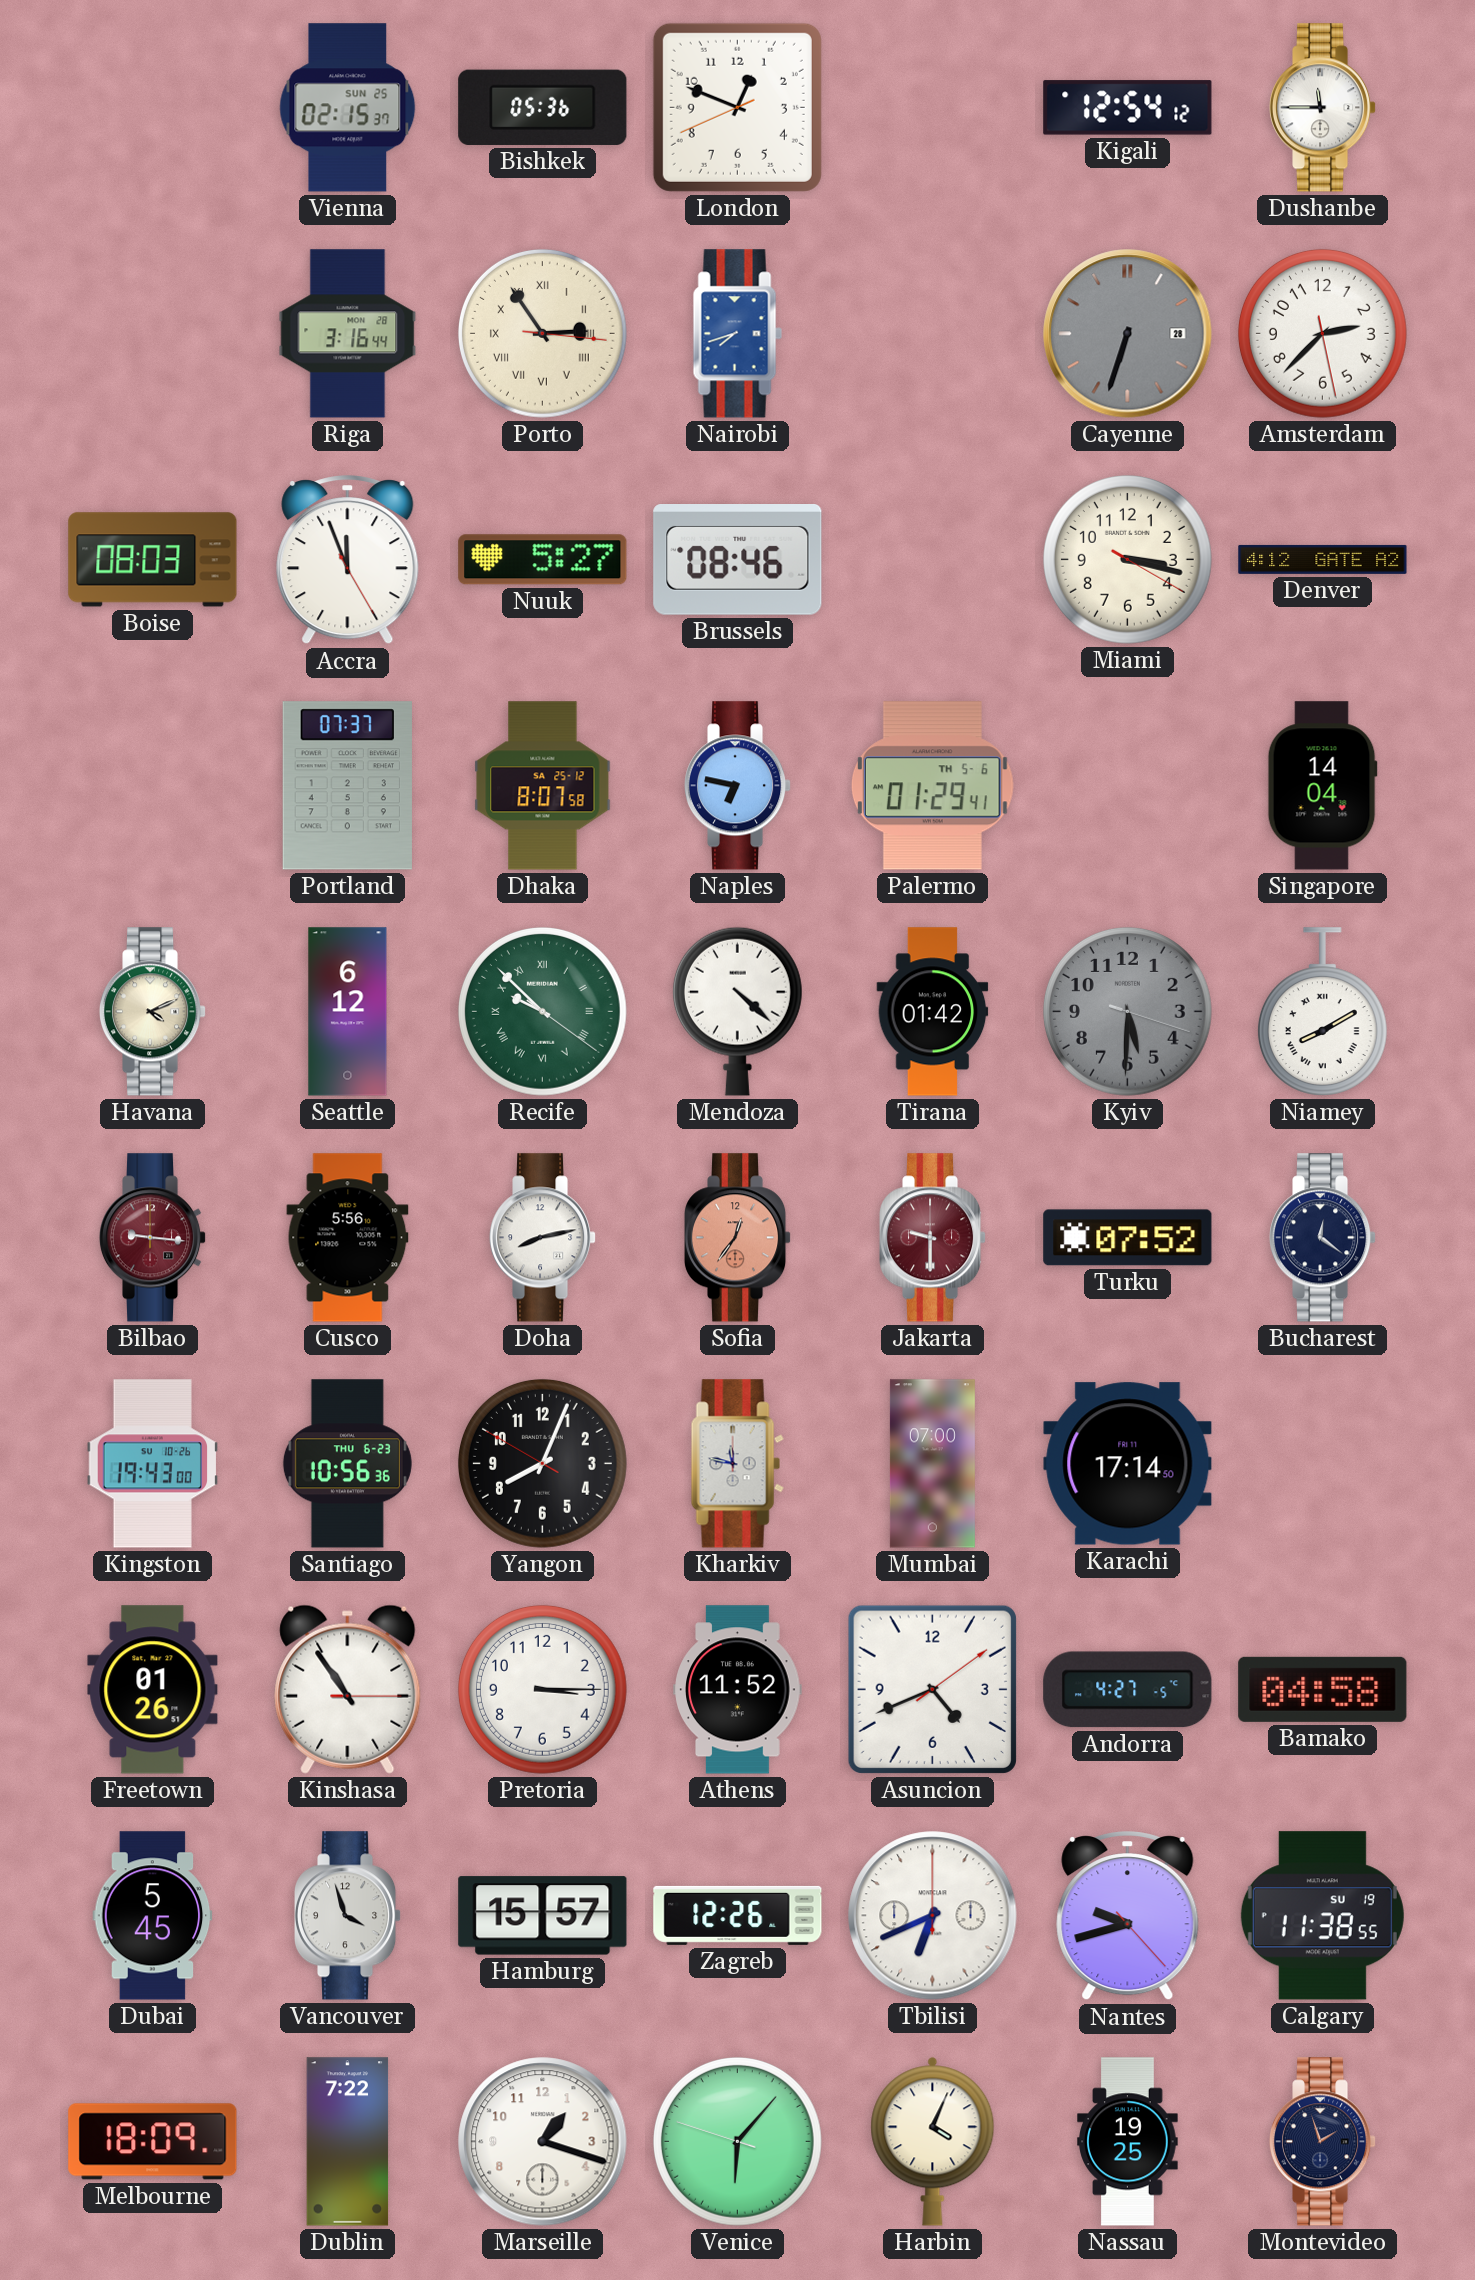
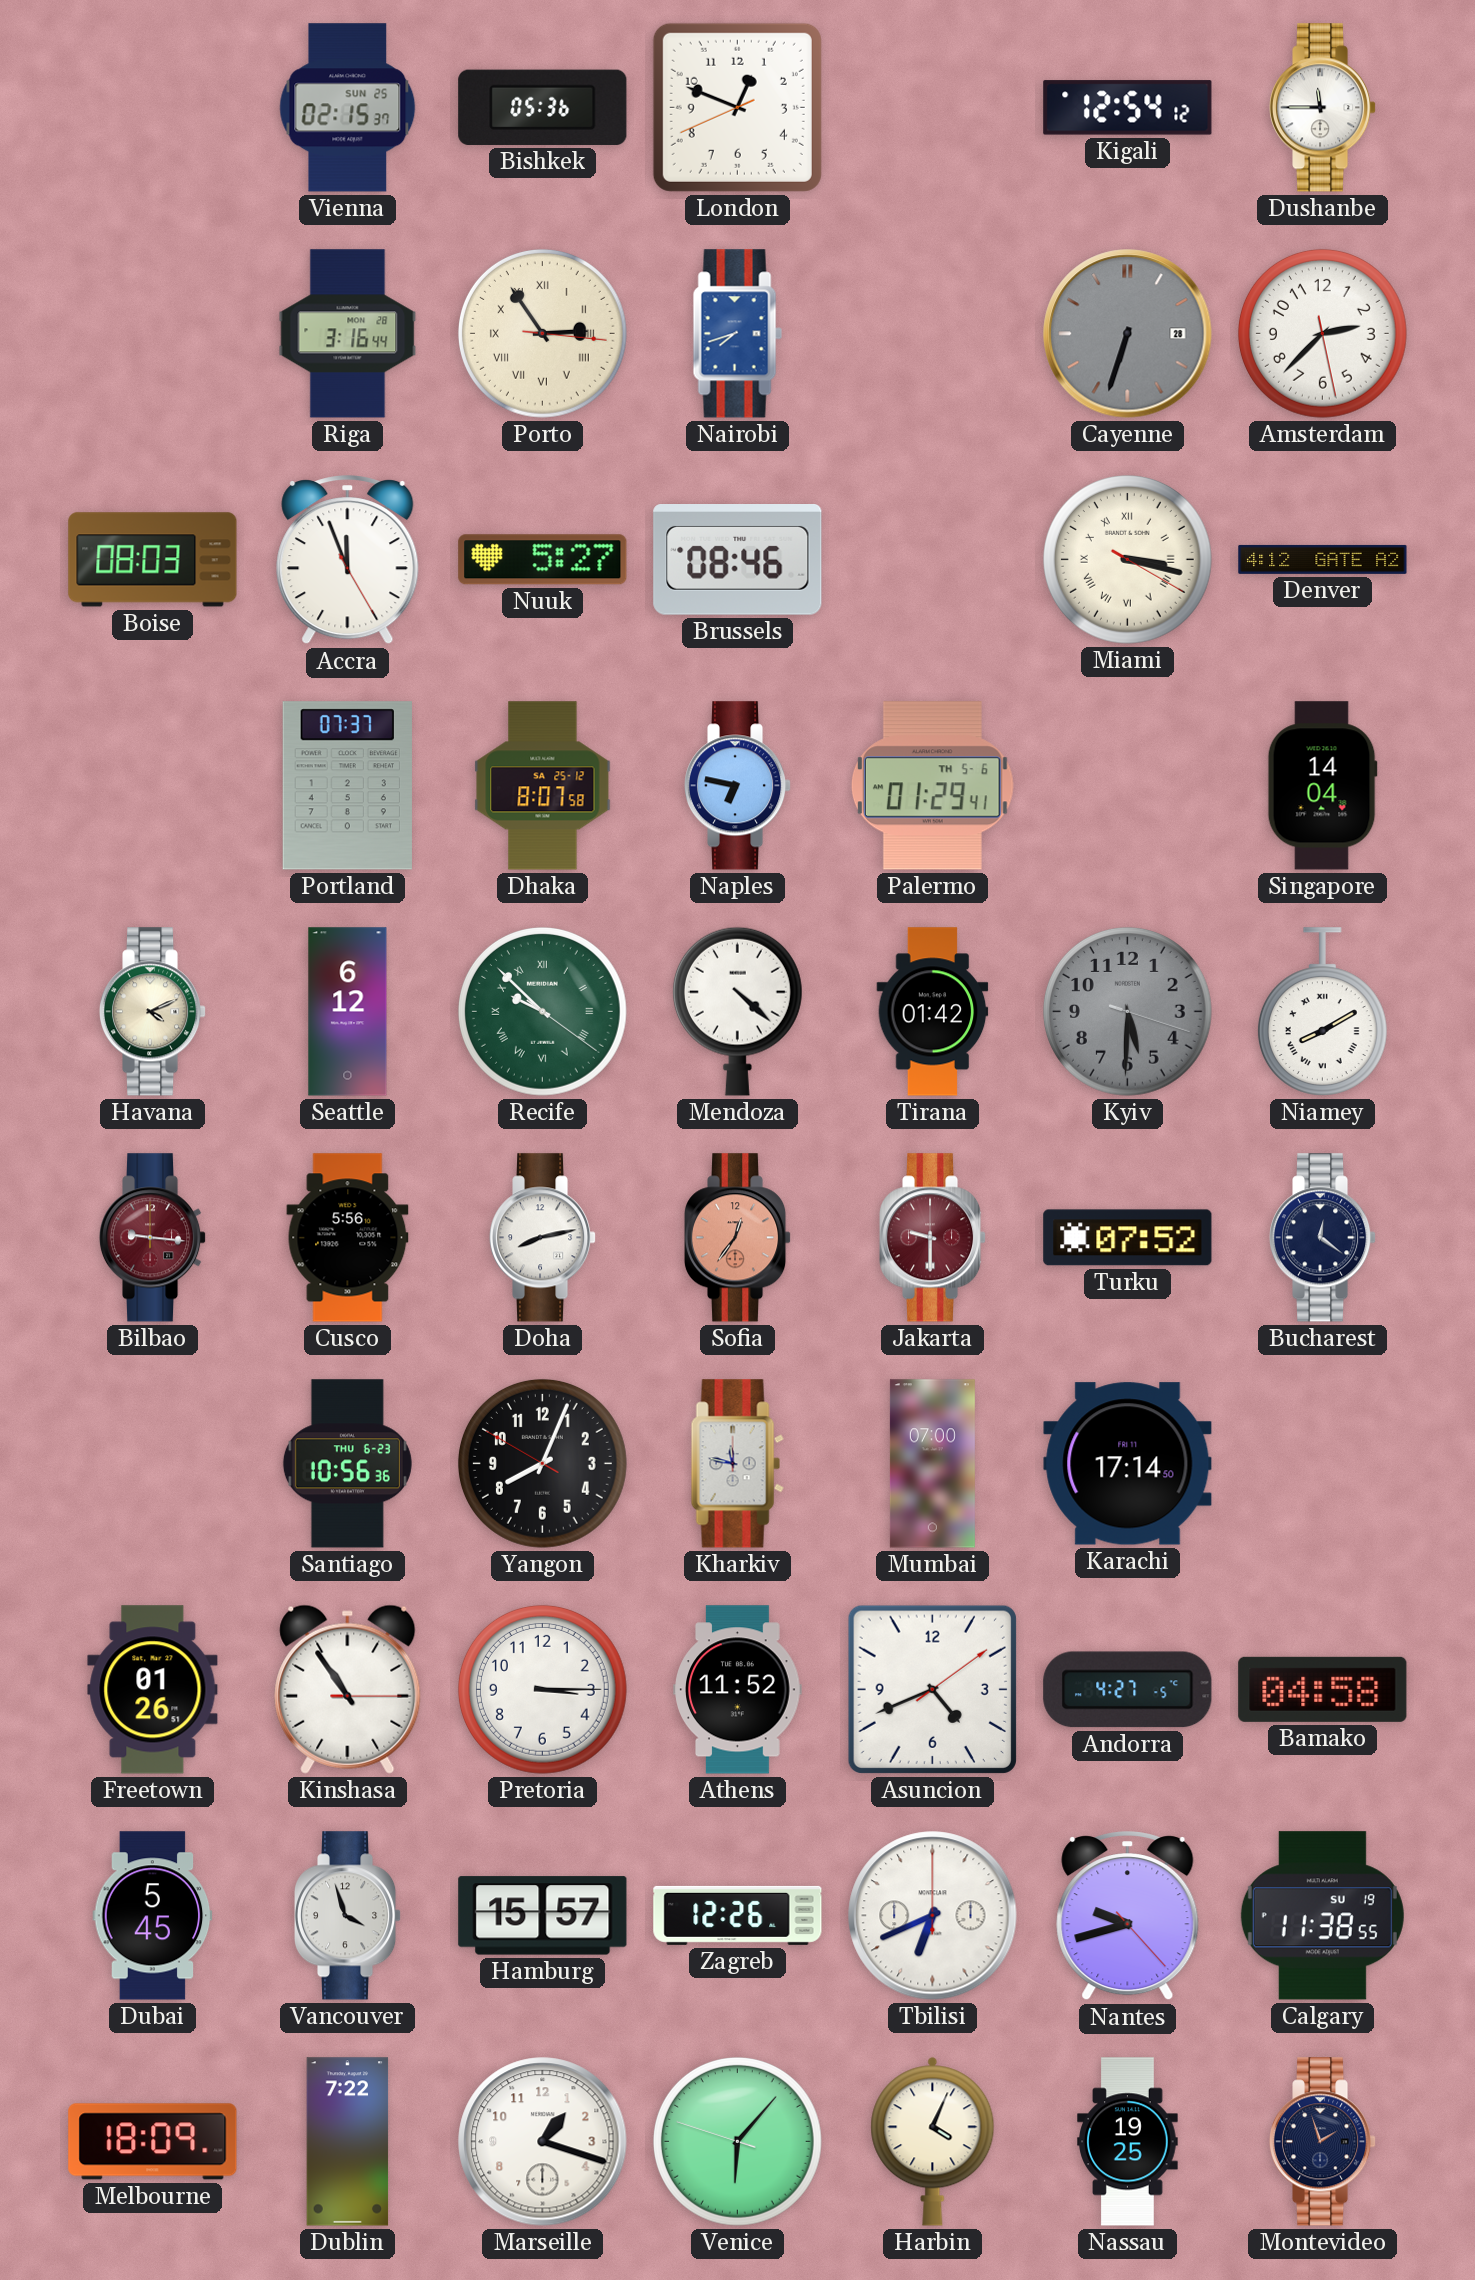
Miami numerals: Arabic -> Roman
Kingston: 19:43 -> none
